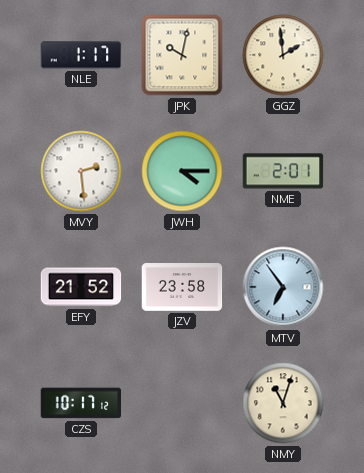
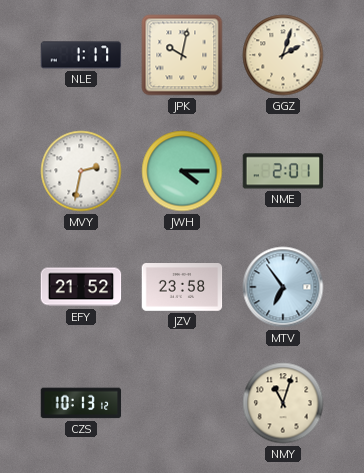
GGZ: 1:59 -> 2:03
MVY: 2:29 -> 2:32
CZS: 10:17 -> 10:13
